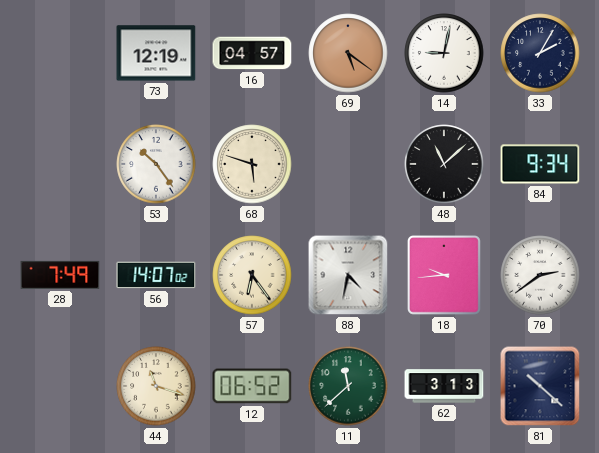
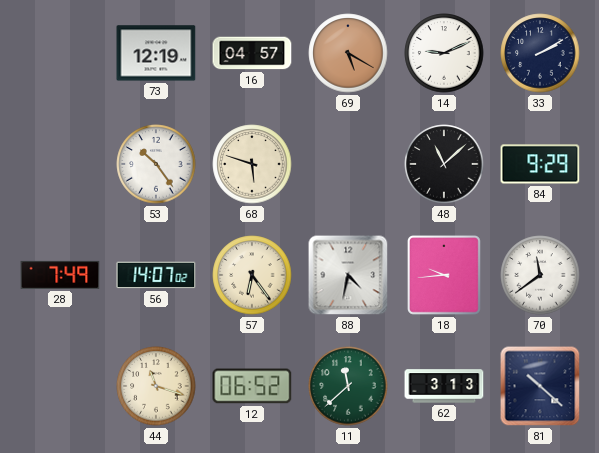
69: 5:21 -> 5:20
14: 9:02 -> 9:11
33: 2:05 -> 2:10
84: 9:34 -> 9:29
70: 2:39 -> 11:39
